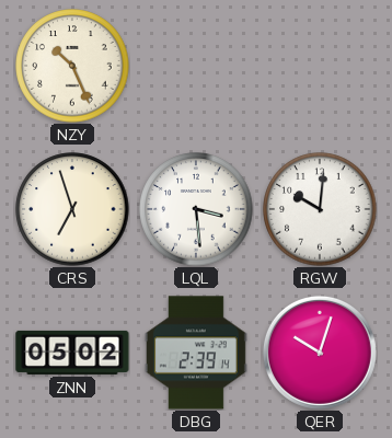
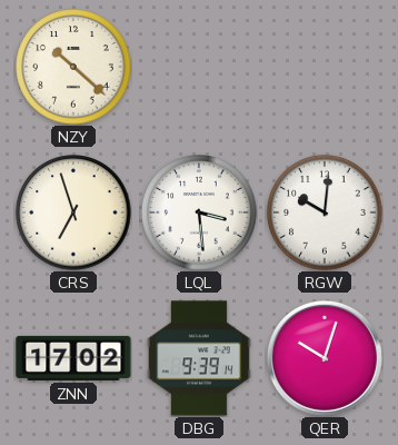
NZY: 10:26 -> 10:22
ZNN: 05:02 -> 17:02
DBG: 2:39 -> 9:39
